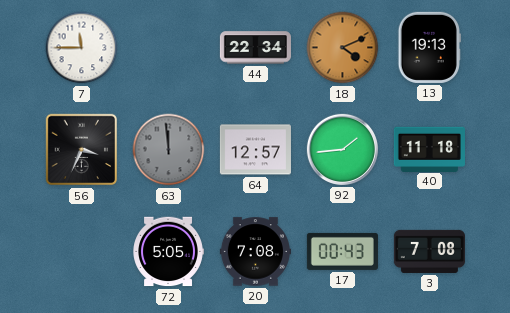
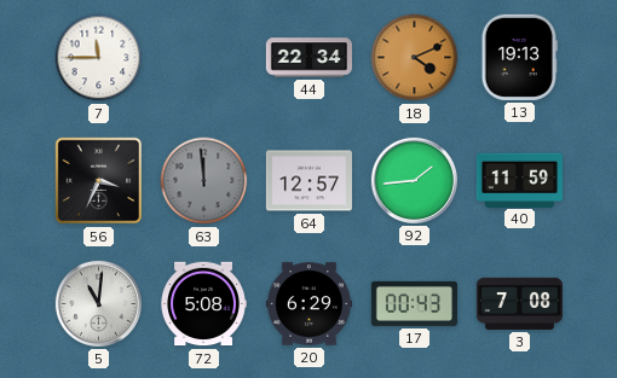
40: 11:18 -> 11:59
5: none -> 11:01
72: 5:05 -> 5:08
20: 7:08 -> 6:29
